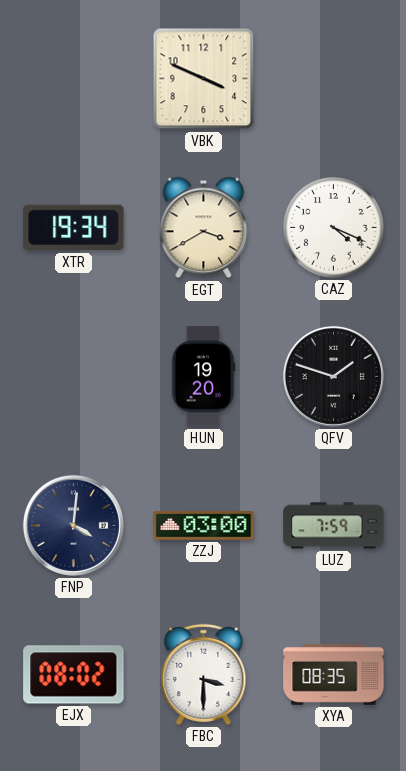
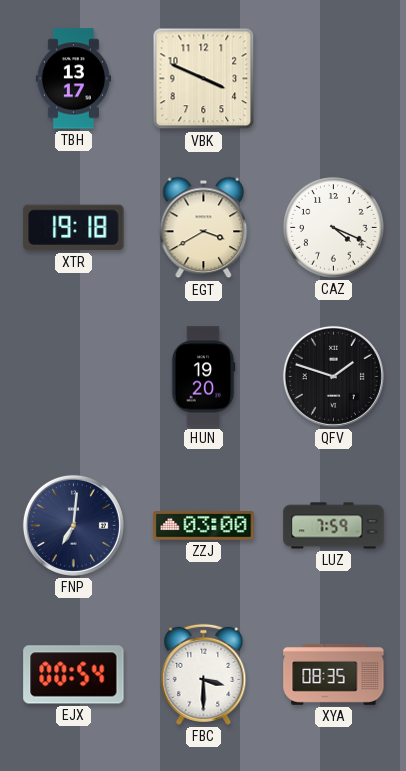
TBH: none -> 13:17
XTR: 19:34 -> 19:18
FNP: 4:01 -> 7:01
EJX: 08:02 -> 00:54
